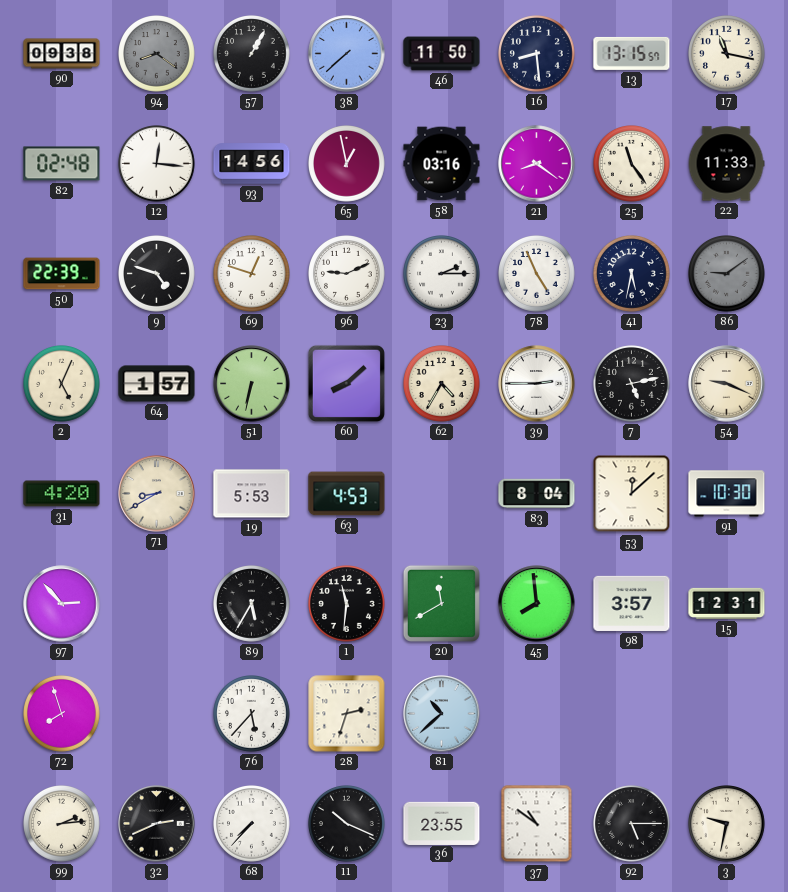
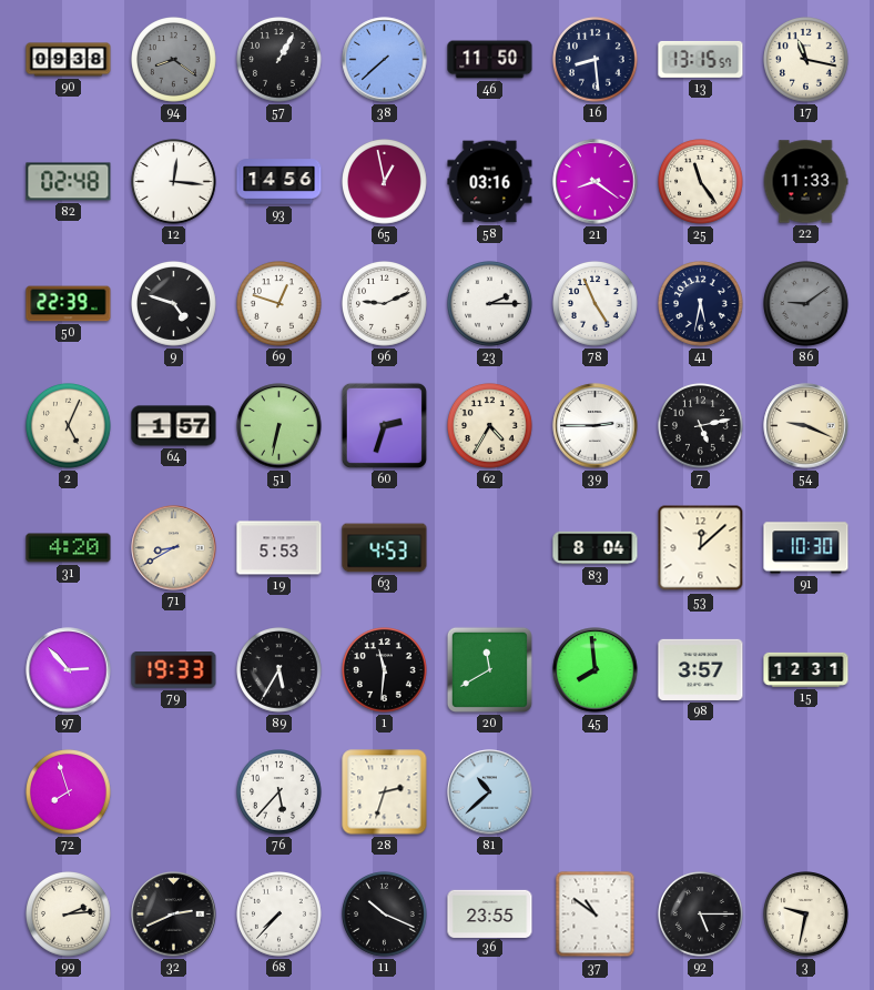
60: 8:08 -> 2:33
79: none -> 19:33
